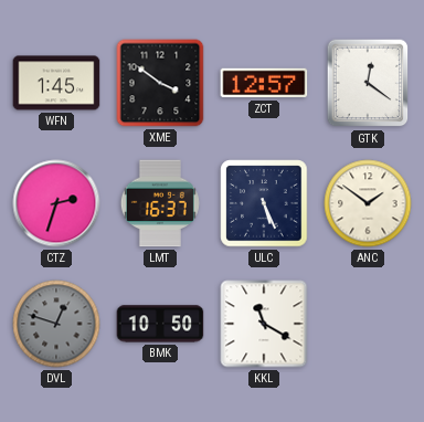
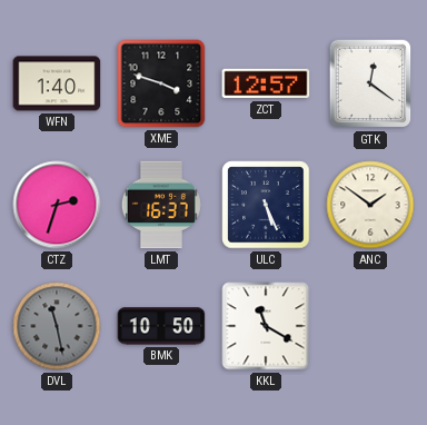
WFN: 1:45 -> 1:40
XME: 3:51 -> 3:48
DVL: 12:48 -> 11:28
